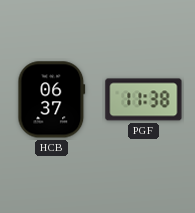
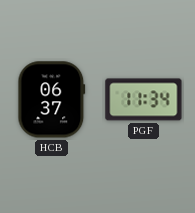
PGF: 11:38 -> 11:34
